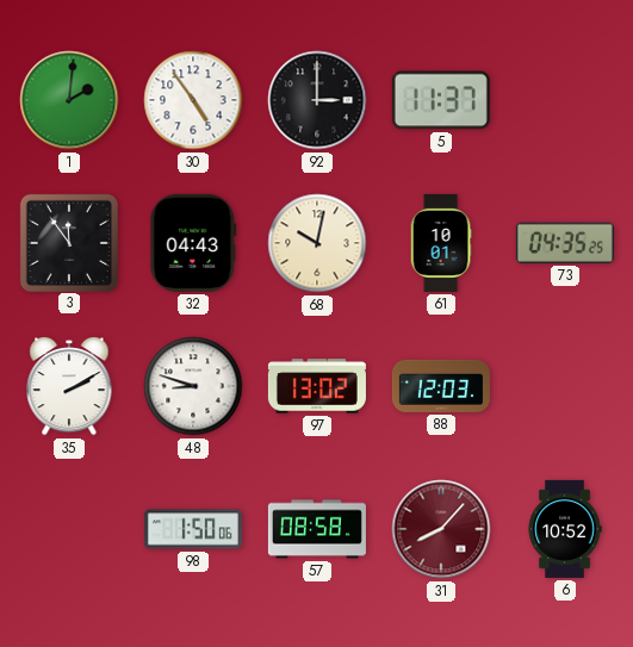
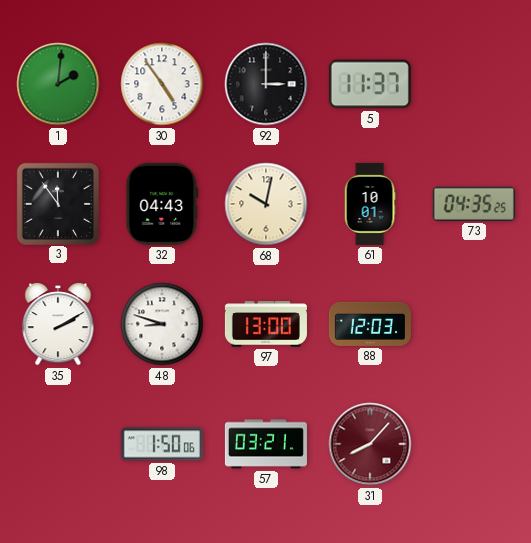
97: 13:02 -> 13:00
57: 08:58 -> 03:21
6: 10:52 -> none
